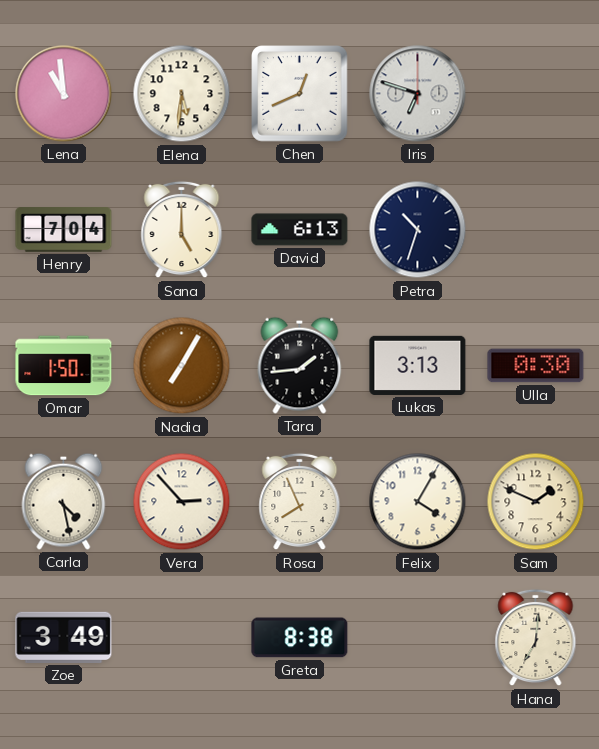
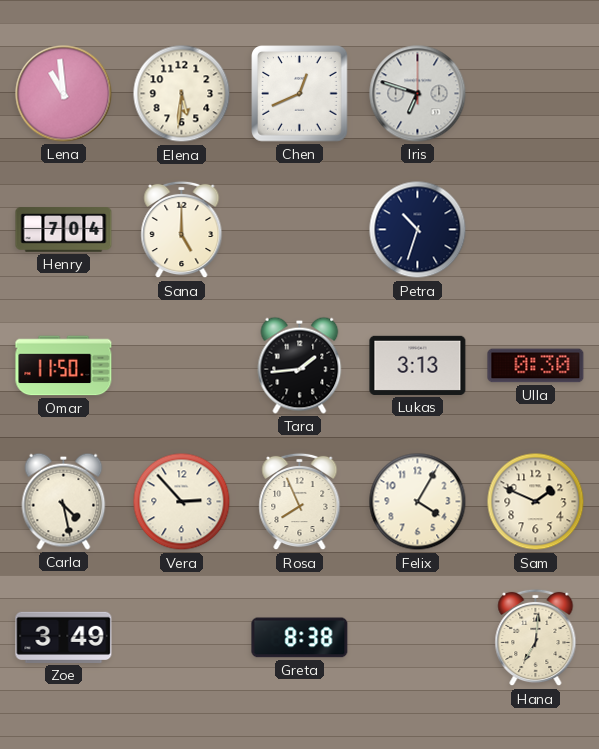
David: 6:13 -> none
Omar: 1:50 -> 11:50
Nadia: 7:05 -> none
